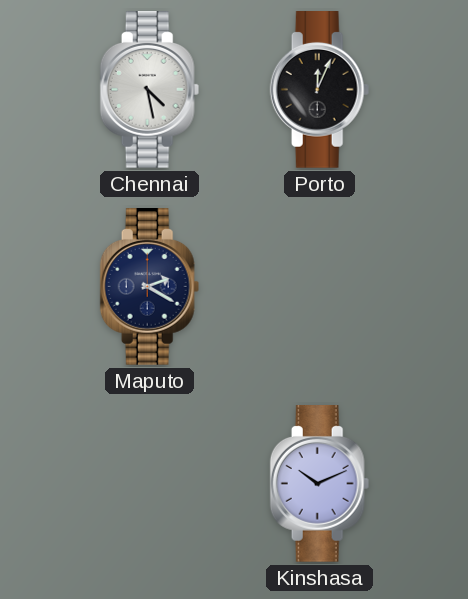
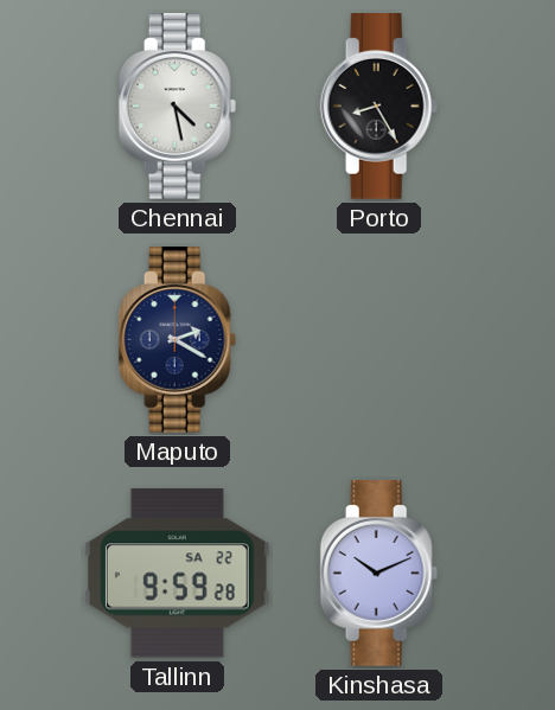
Porto: 12:04 -> 8:25
Tallinn: none -> 9:59
